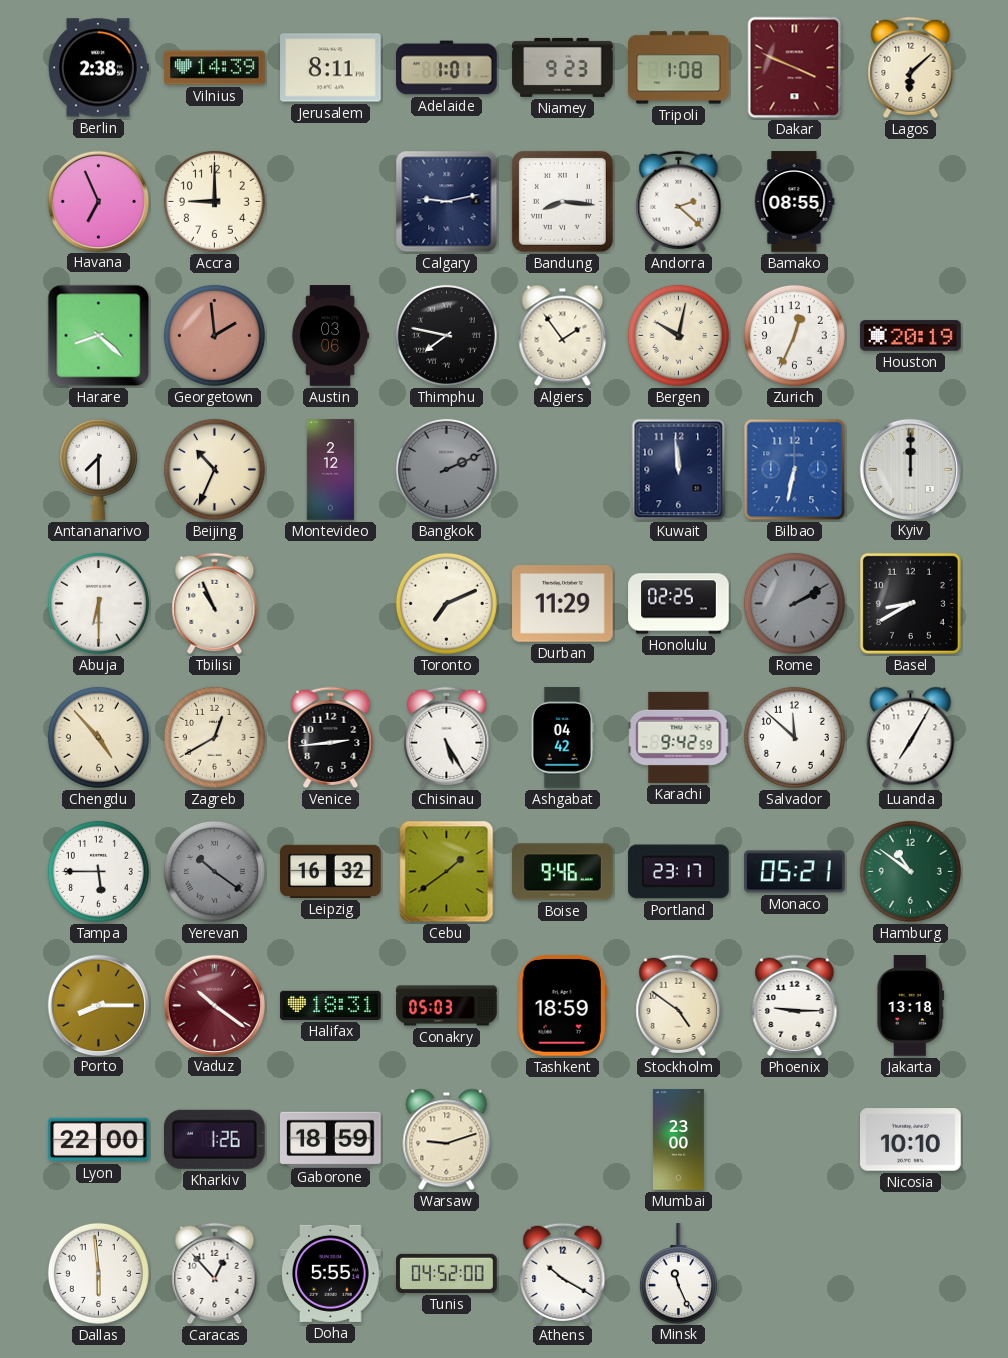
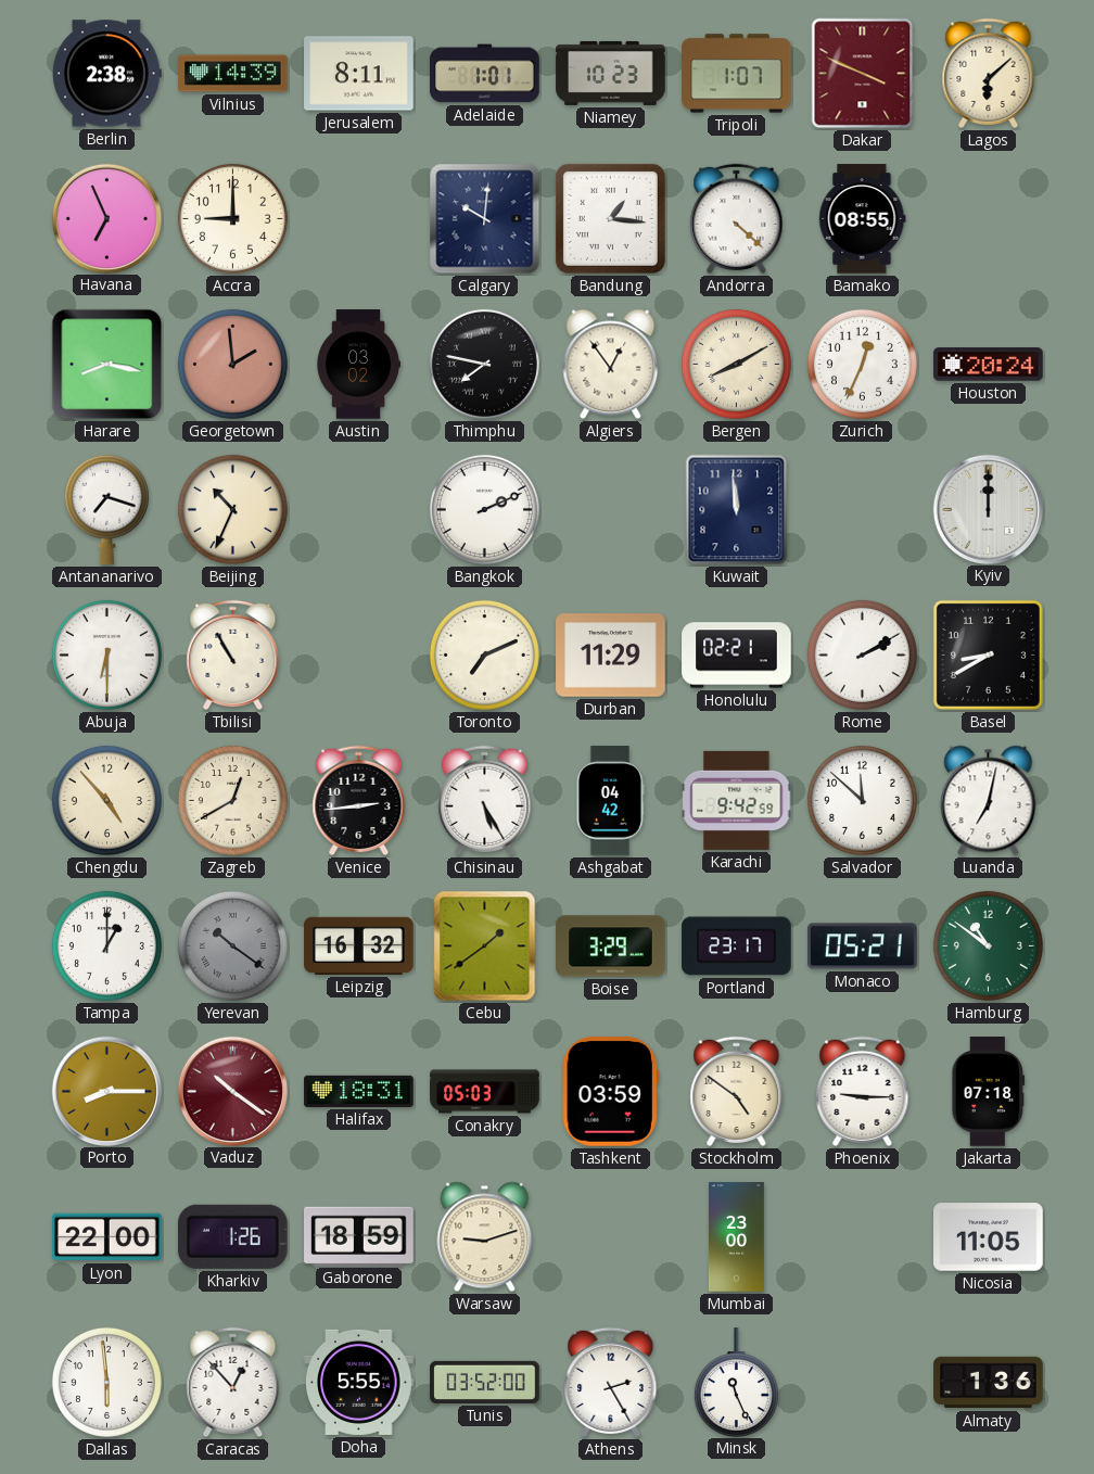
Niamey: 9:23 -> 10:23
Tripoli: 1:08 -> 1:07
Calgary: 9:13 -> 10:01
Bandung: 8:16 -> 1:16
Andorra: 2:22 -> 4:22
Harare: 8:22 -> 8:17
Austin: 03:06 -> 03:02
Algiers: 1:54 -> 12:54
Bergen: 10:02 -> 8:10
Houston: 20:19 -> 20:24
Antananarivo: 7:30 -> 7:18
Montevideo: 2:12 -> none
Bangkok dial: grey -> white
Bilbao: 6:32 -> none
Tbilisi: 10:56 -> 10:55
Honolulu: 02:25 -> 02:21
Rome dial: grey -> white
Luanda: 7:05 -> 7:02
Tampa: 5:45 -> 1:00
Boise: 9:46 -> 3:29
Tashkent: 18:59 -> 03:59
Jakarta: 13:18 -> 07:18
Nicosia: 10:10 -> 11:05
Tunis: 04:52 -> 03:52
Athens: 10:20 -> 2:25
Almaty: none -> 1:36
